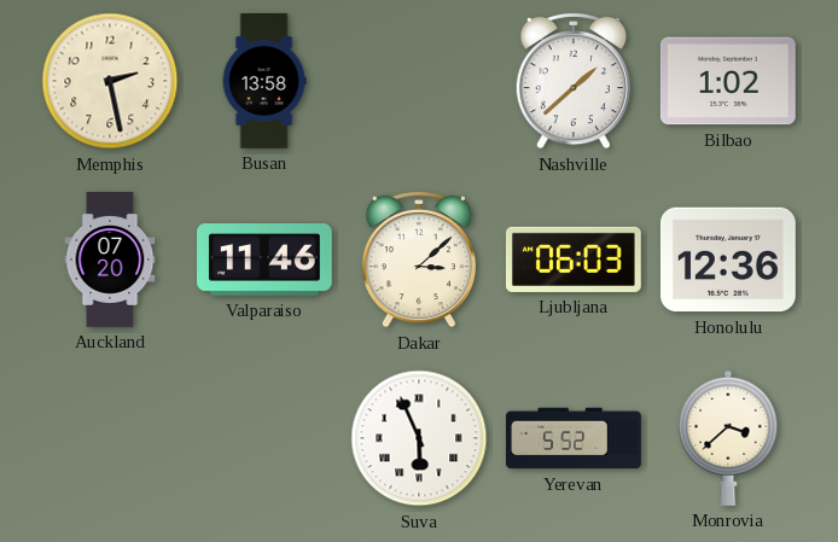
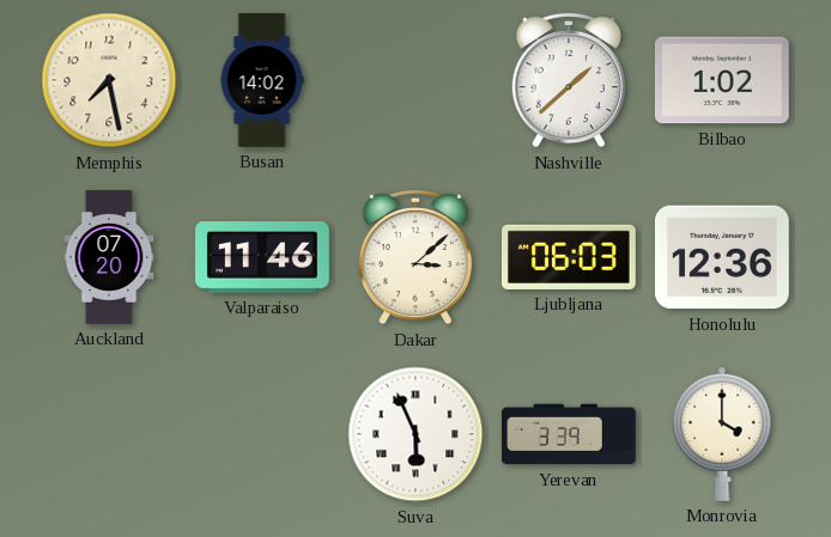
Memphis: 2:28 -> 7:28
Busan: 13:58 -> 14:02
Yerevan: 5:52 -> 3:39
Monrovia: 3:38 -> 4:00
